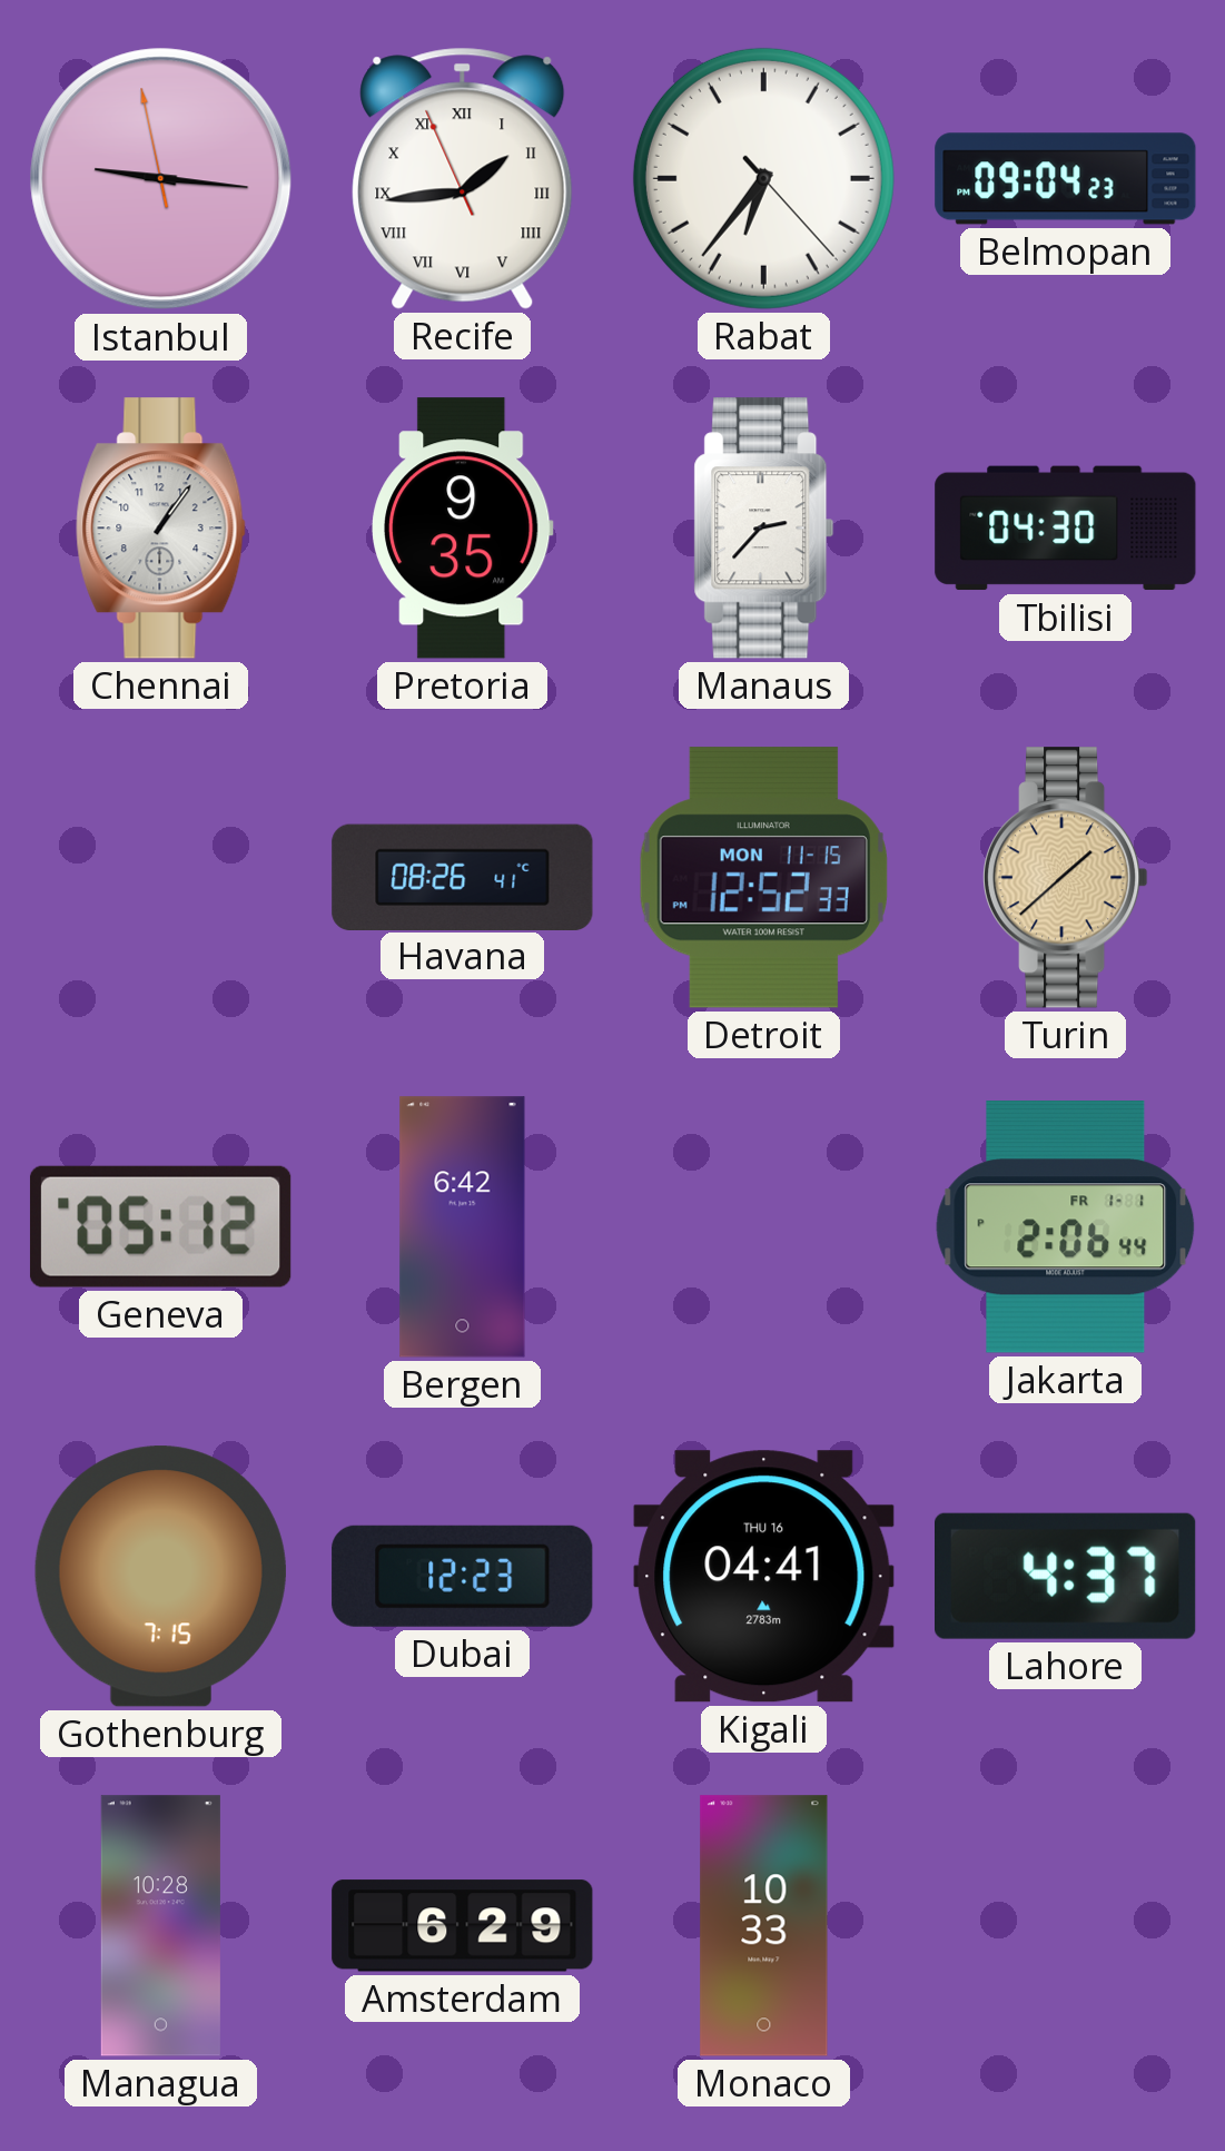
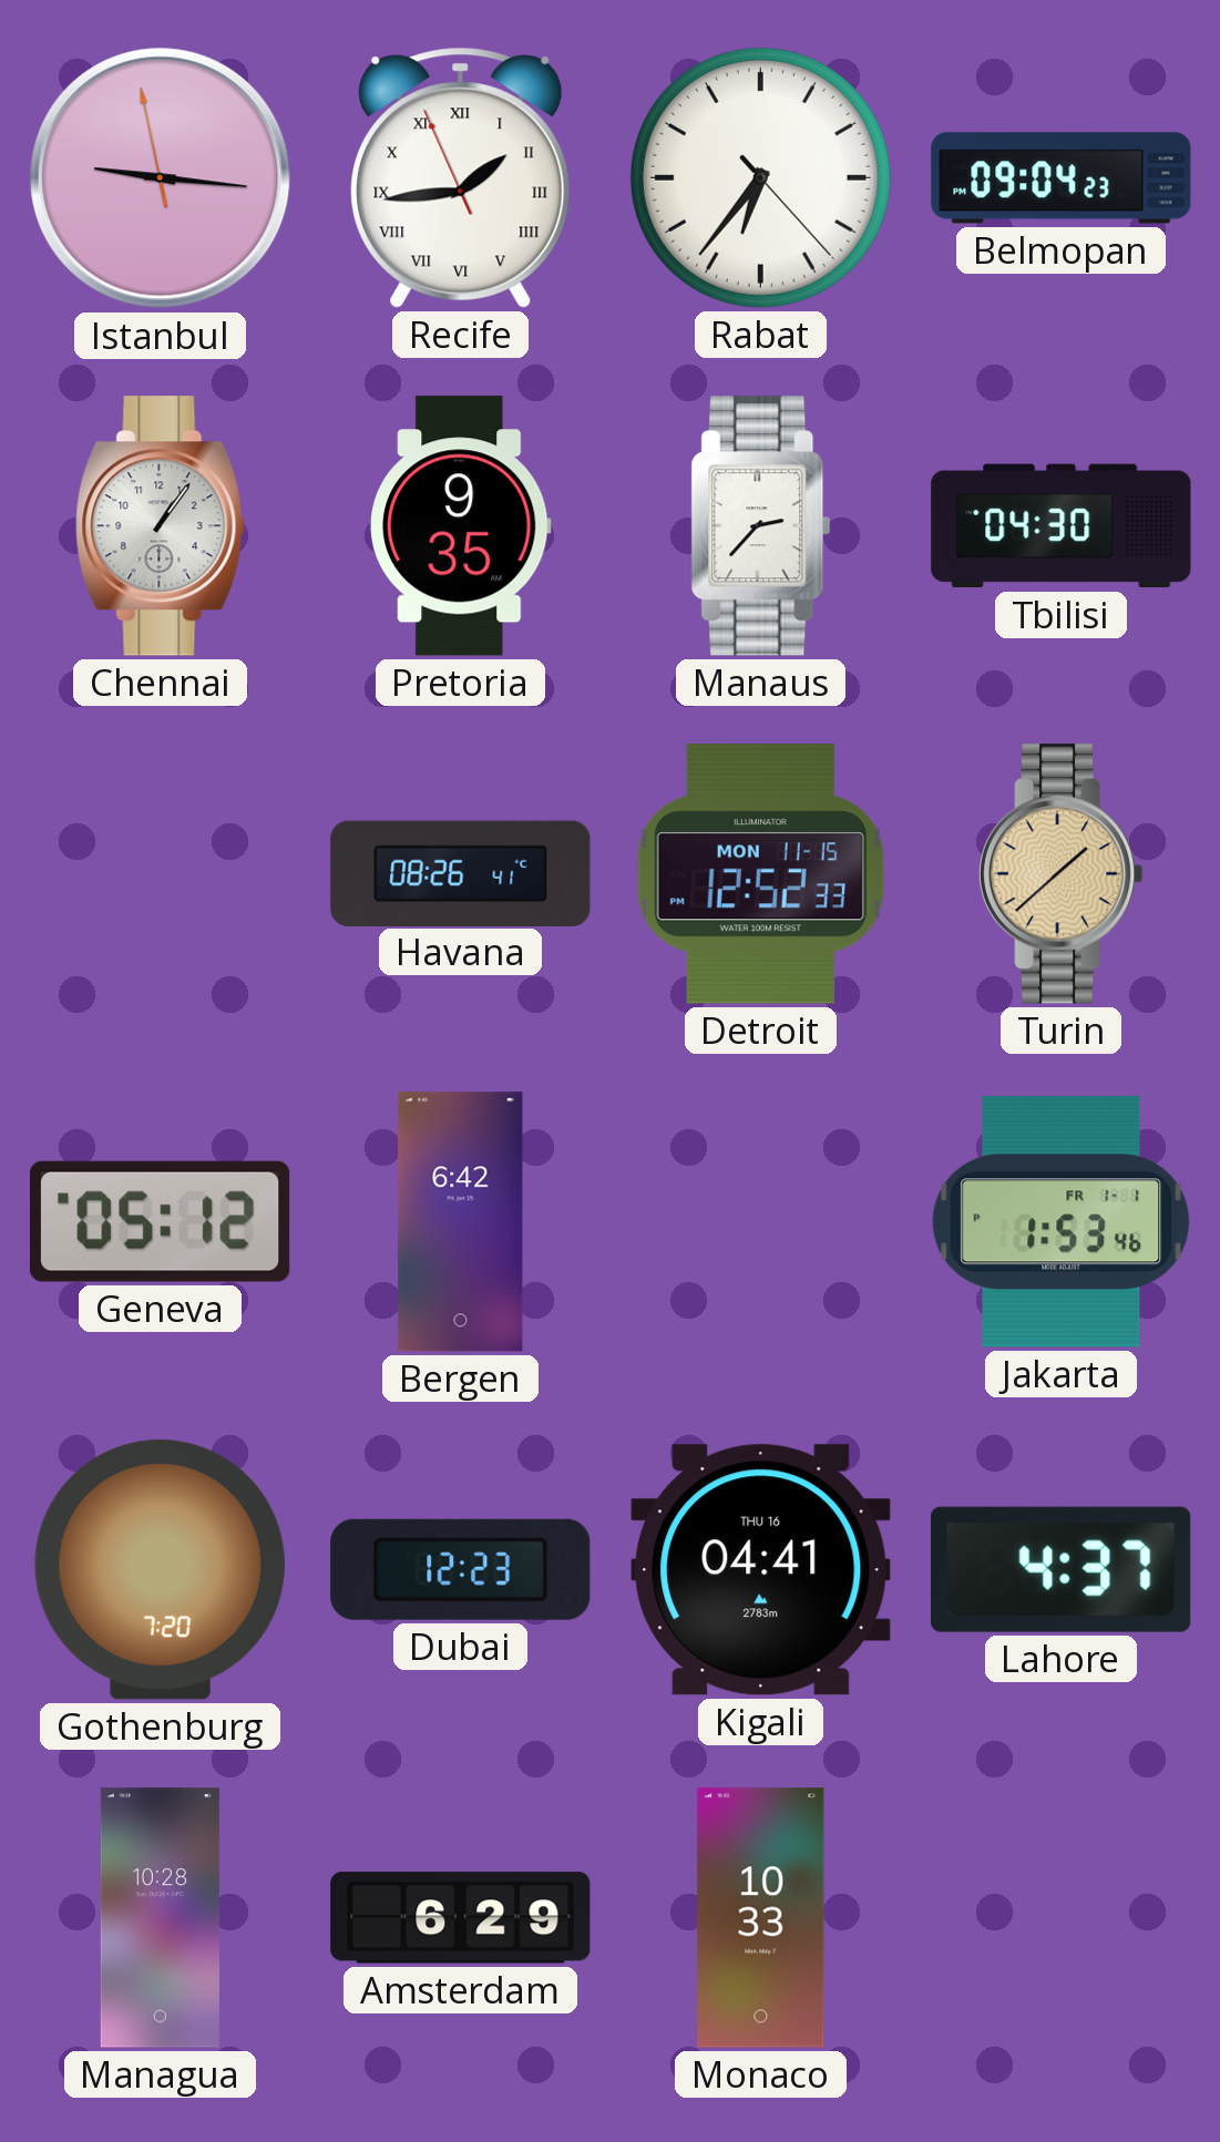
Jakarta: 2:06 -> 1:53
Gothenburg: 7:15 -> 7:20
